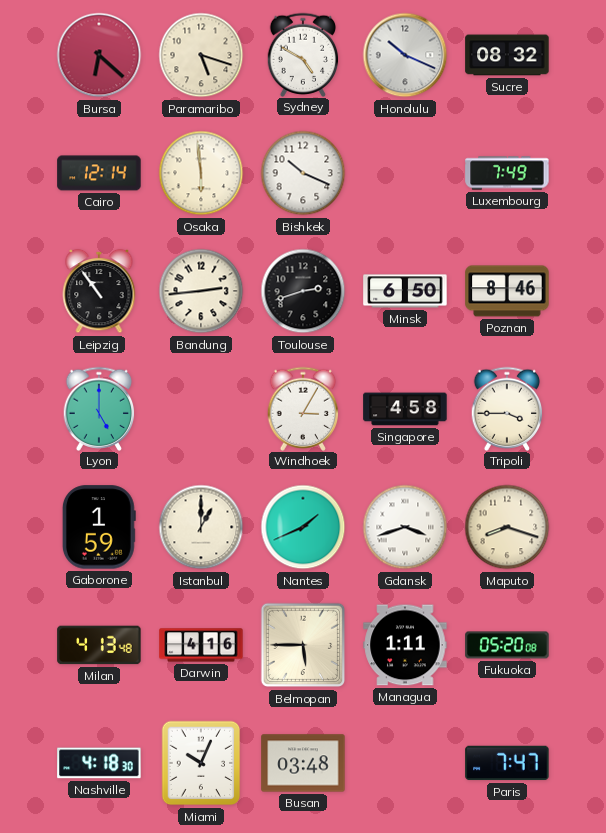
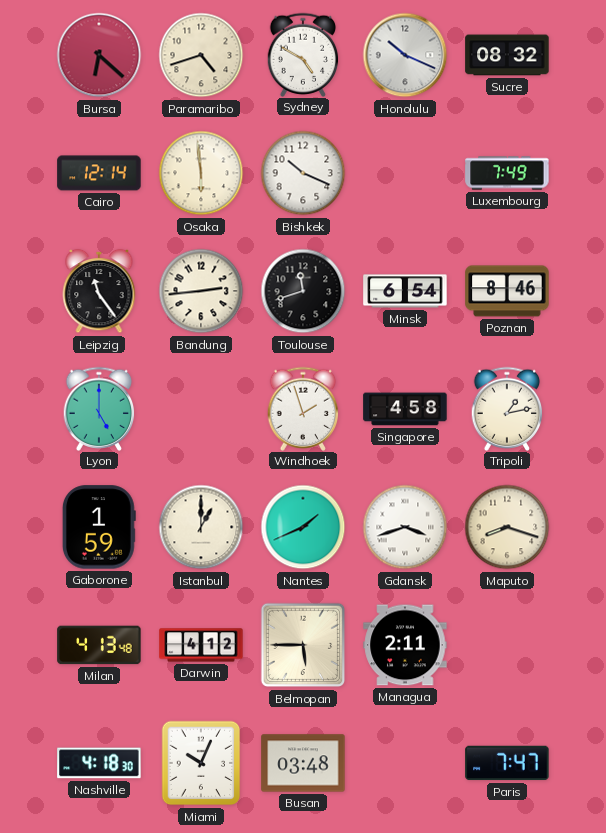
Paramaribo: 5:18 -> 4:42
Leipzig: 10:54 -> 11:24
Toulouse: 2:42 -> 11:42
Minsk: 6:50 -> 6:54
Windhoek: 3:05 -> 1:57
Tripoli: 3:45 -> 1:13
Darwin: 4:16 -> 4:12
Managua: 1:11 -> 2:11
Fukuoka: 05:20 -> none
